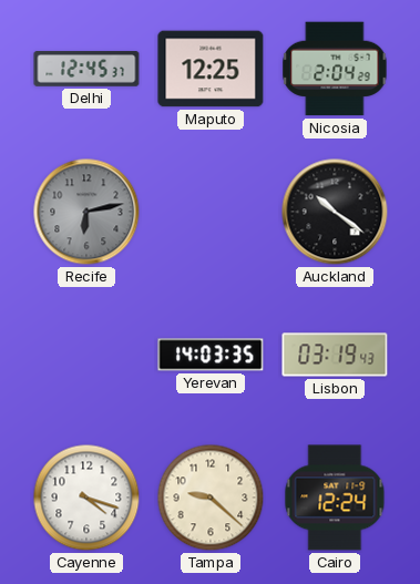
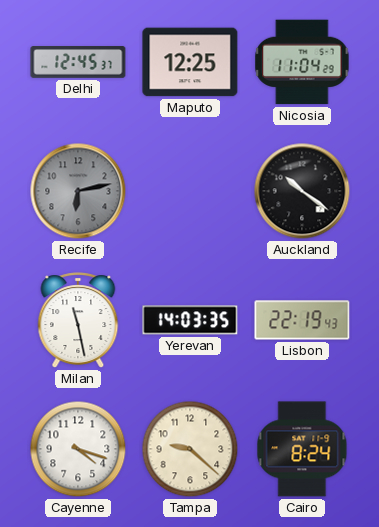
Nicosia: 2:04 -> 11:04
Milan: none -> 11:28
Lisbon: 03:19 -> 22:19
Cairo: 12:24 -> 8:24
